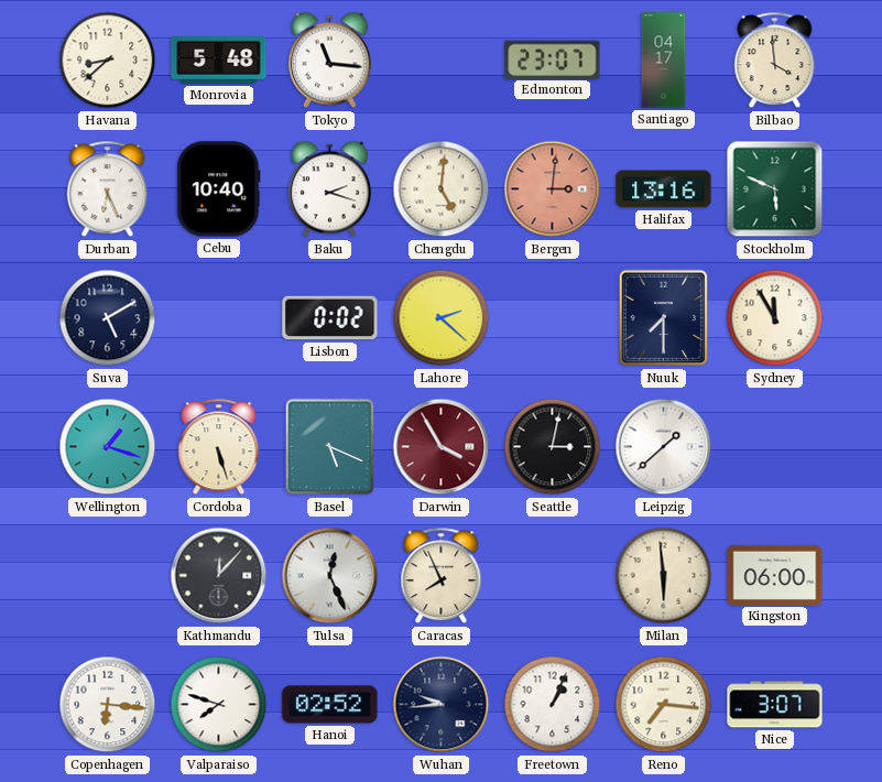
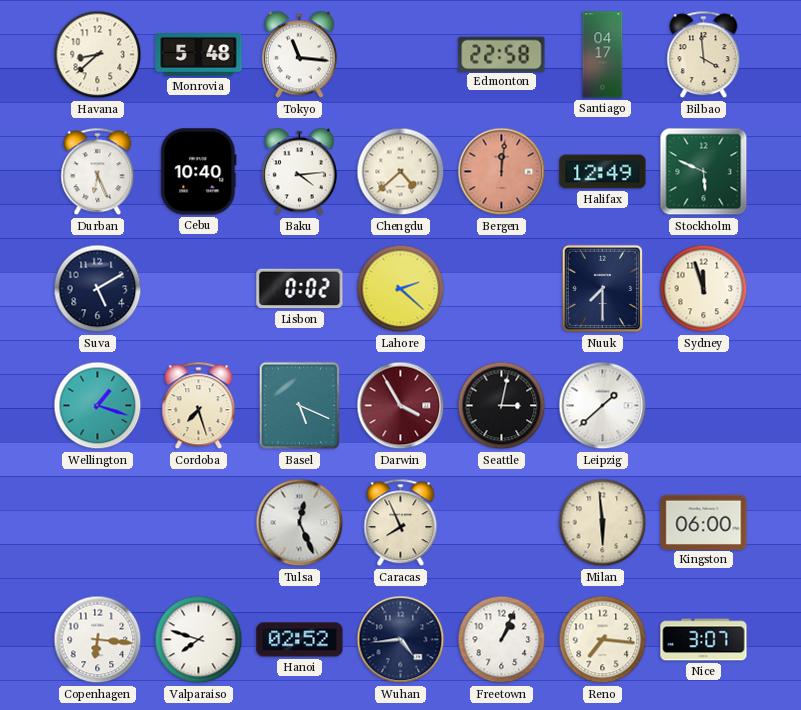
Edmonton: 23:07 -> 22:58
Baku: 2:18 -> 4:14
Chengdu: 5:01 -> 4:38
Bergen: 3:01 -> 12:01
Halifax: 13:16 -> 12:49
Sydney: 11:55 -> 11:57
Cordoba: 5:27 -> 7:27
Kathmandu: 12:07 -> none
Wuhan: 9:44 -> 4:44
